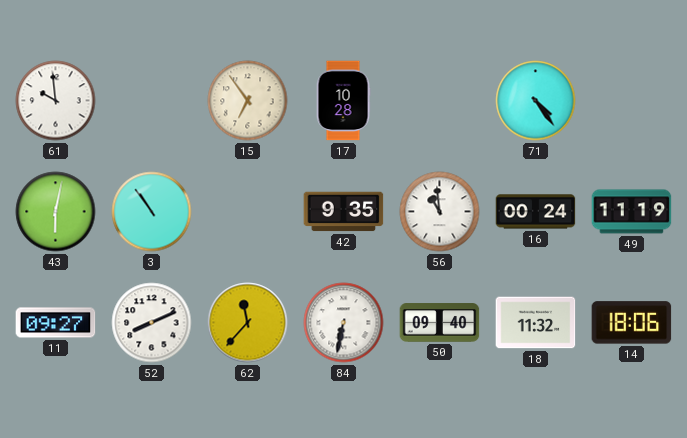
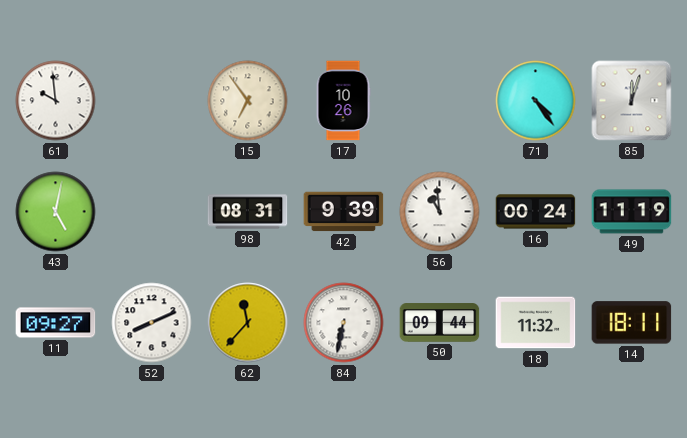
17: 10:28 -> 10:26
85: none -> 12:03
43: 6:02 -> 5:02
3: 10:54 -> none
98: none -> 08:31
42: 9:35 -> 9:39
50: 09:40 -> 09:44
14: 18:06 -> 18:11
